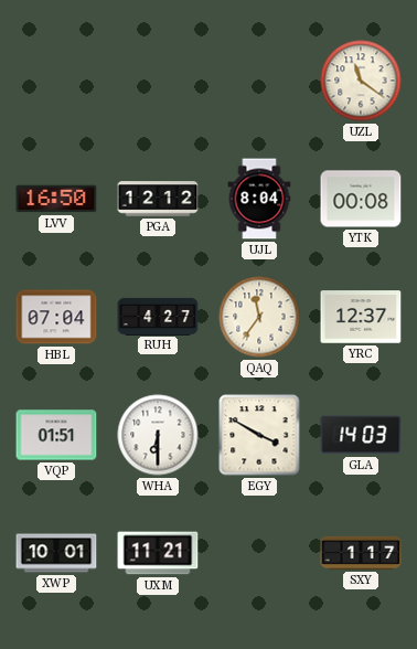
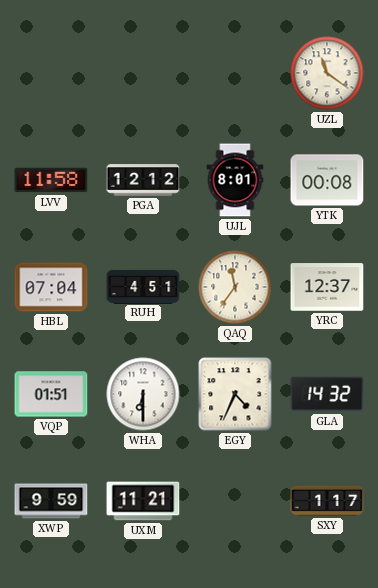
LVV: 16:50 -> 11:58
UJL: 8:04 -> 8:01
RUH: 4:27 -> 4:51
EGY: 3:50 -> 4:34
GLA: 14:03 -> 14:32
XWP: 10:01 -> 9:59
